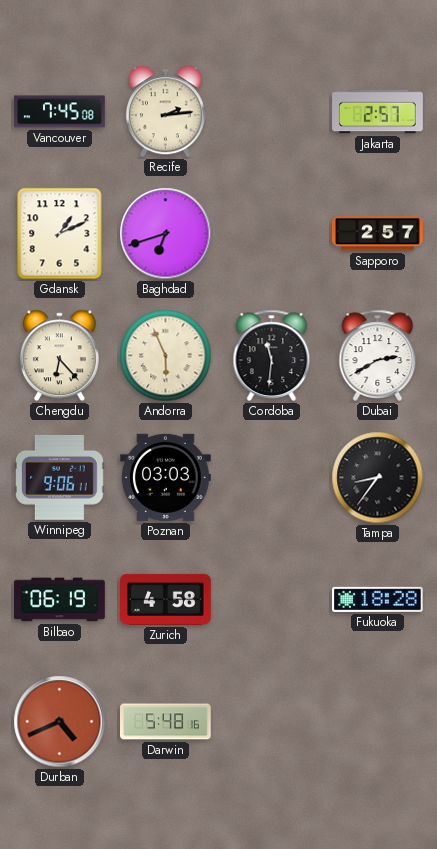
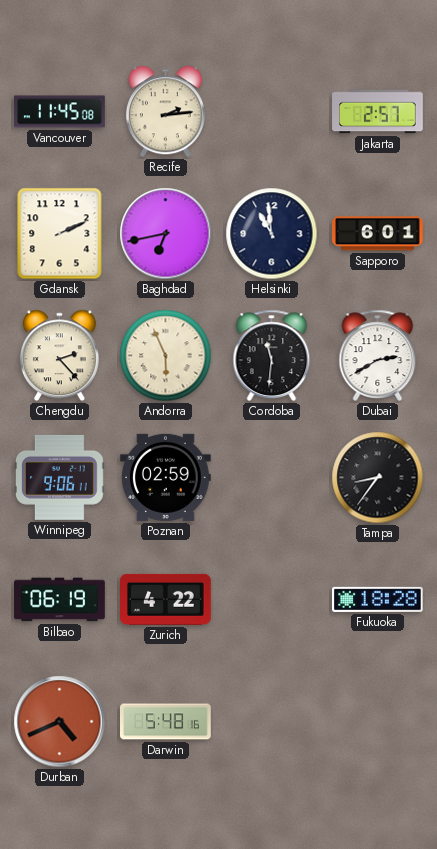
Vancouver: 7:45 -> 11:45
Gdansk: 1:11 -> 2:11
Baghdad: 6:42 -> 6:43
Helsinki: none -> 10:59
Sapporo: 2:57 -> 6:01
Chengdu: 6:23 -> 2:23
Poznan: 03:03 -> 02:59
Zurich: 4:58 -> 4:22
